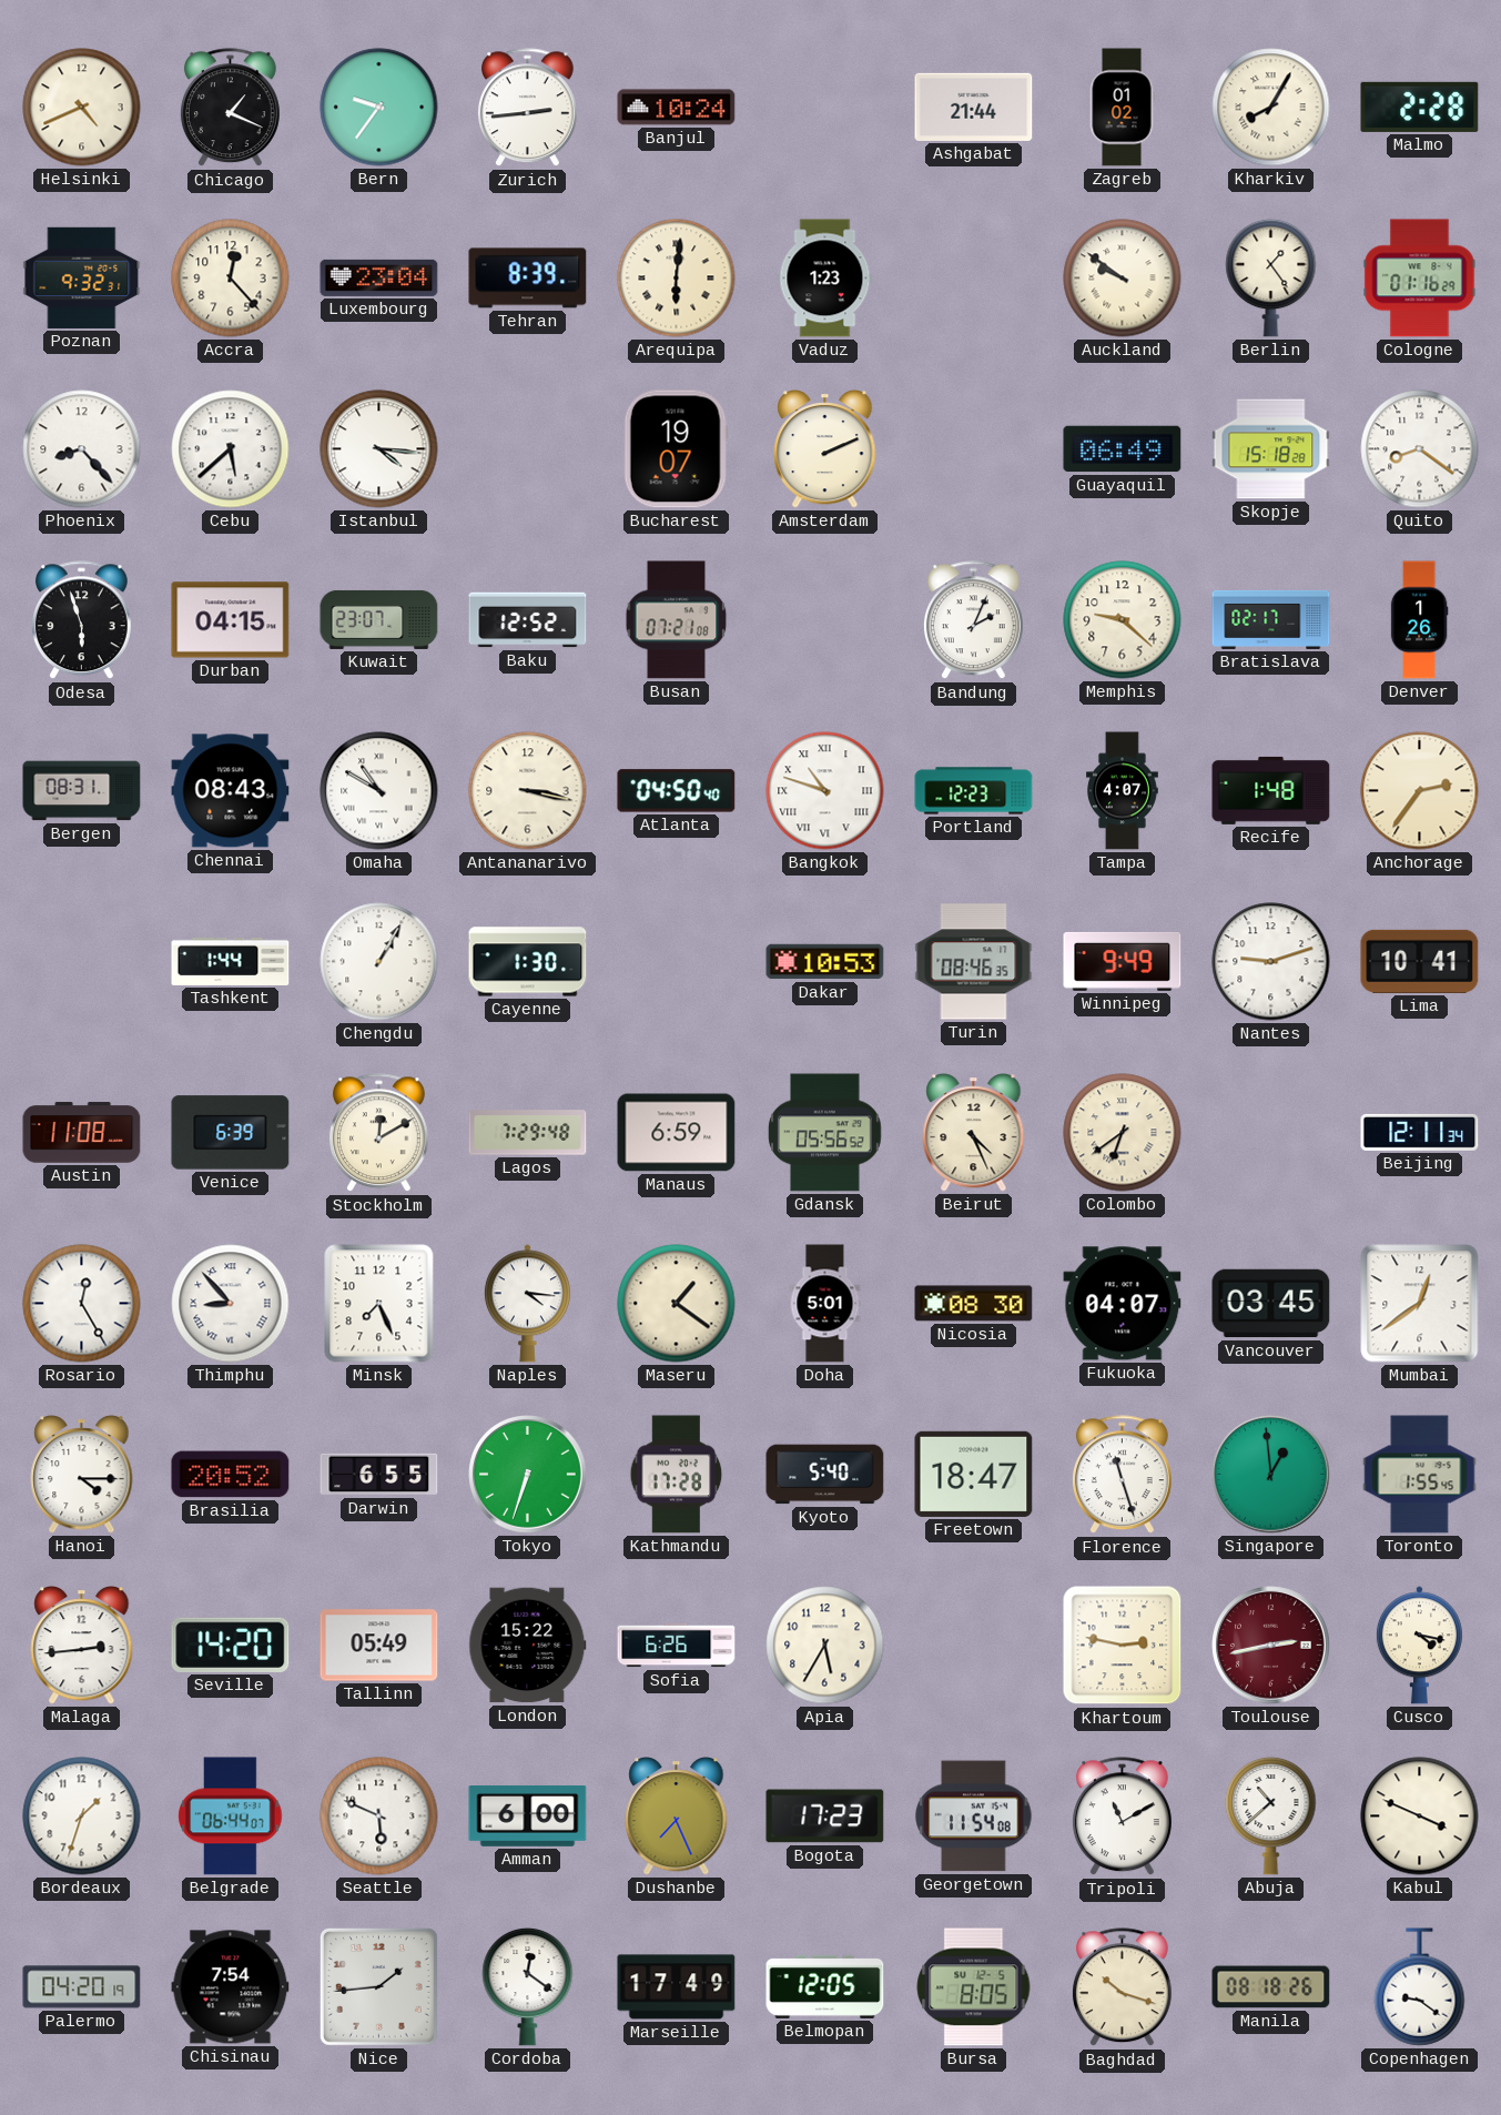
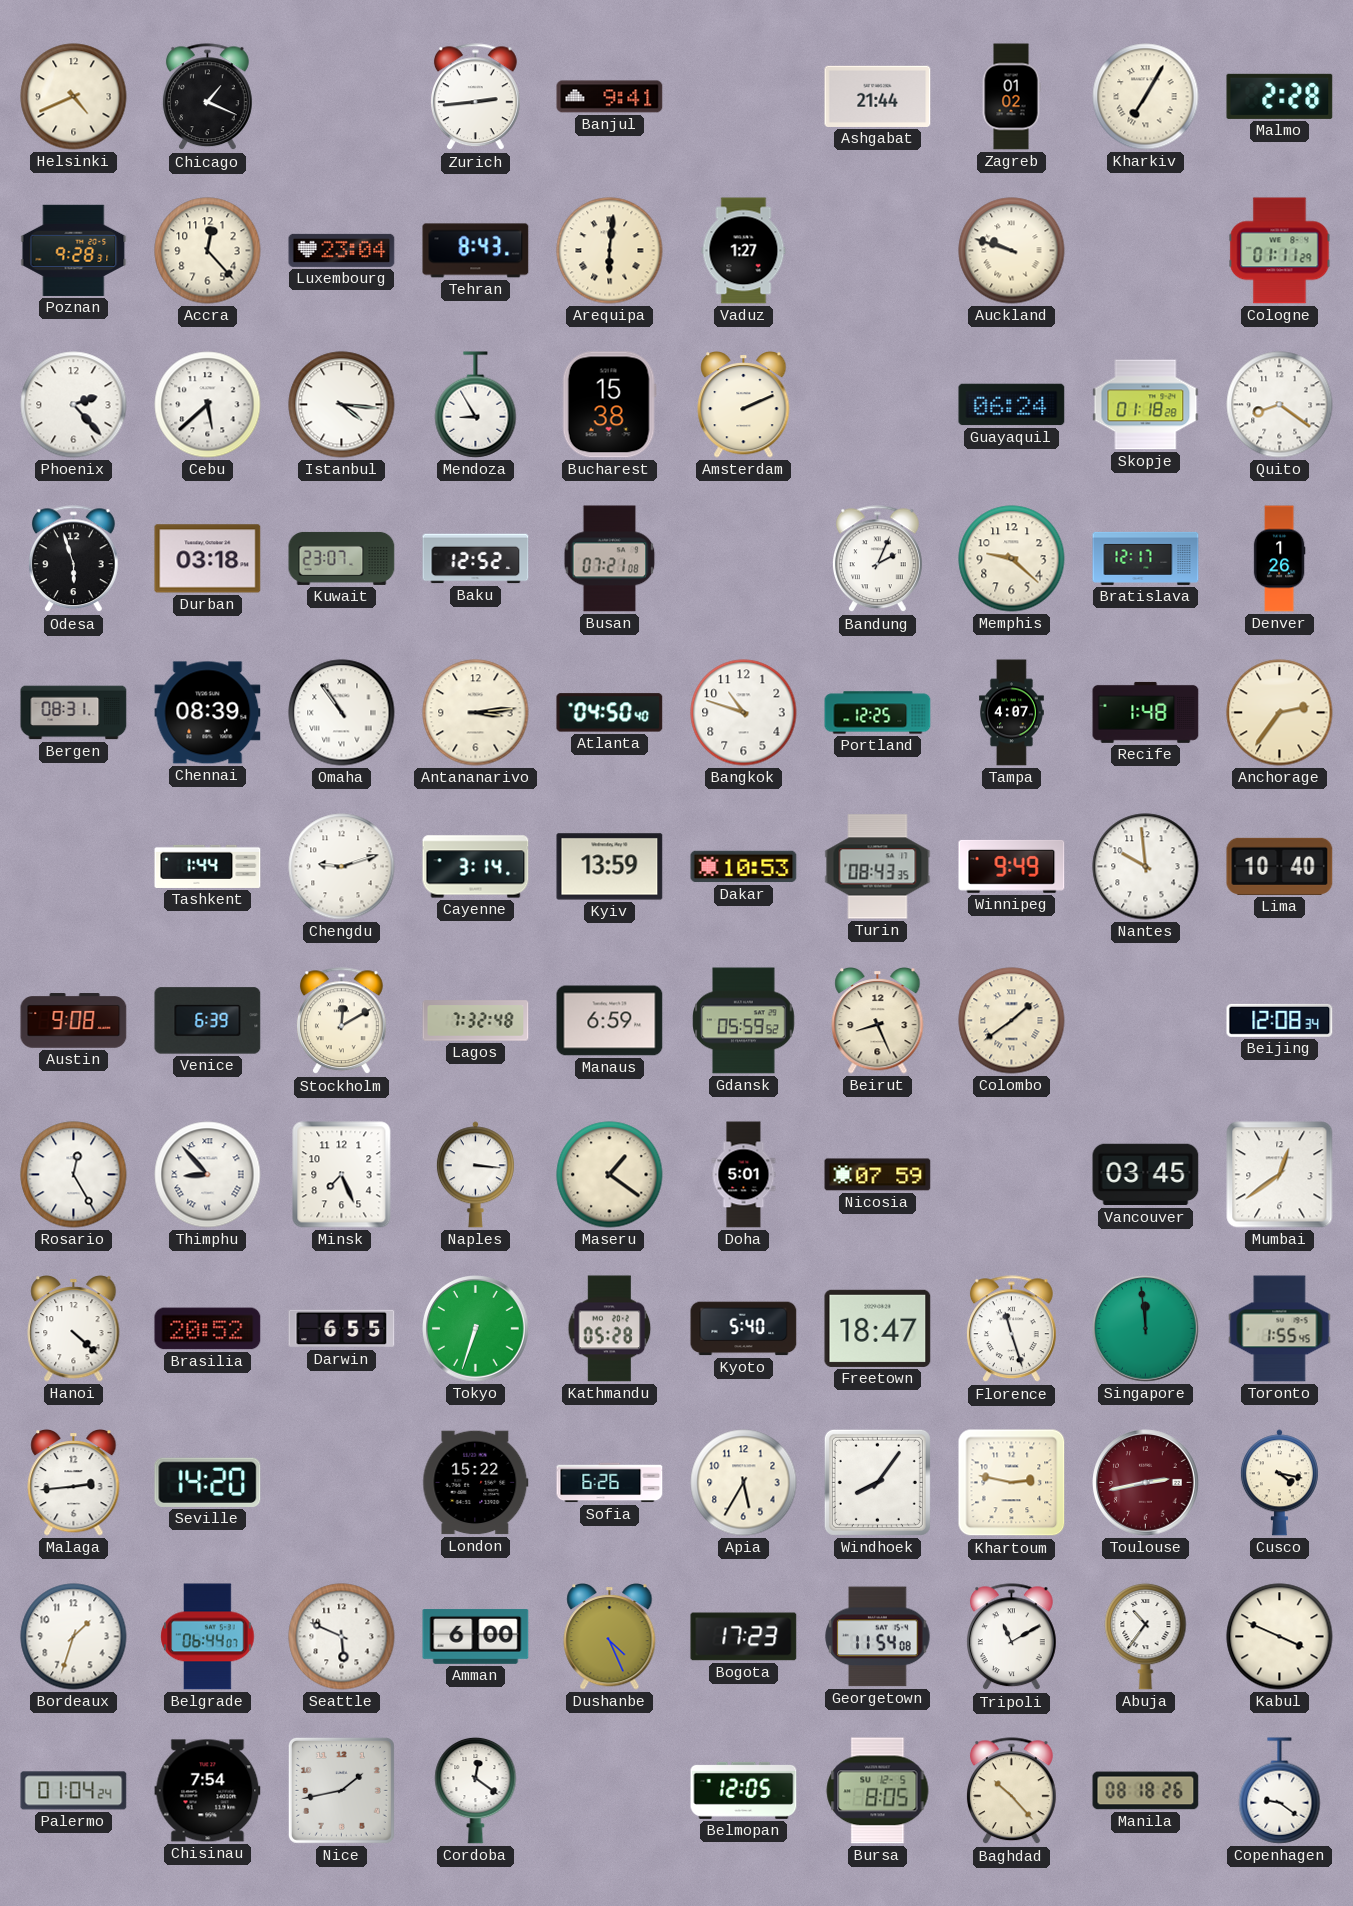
Bern: 9:36 -> none
Banjul: 10:24 -> 9:41
Kharkiv: 8:05 -> 7:05
Poznan: 9:32 -> 9:28
Tehran: 8:39 -> 8:43
Vaduz: 1:23 -> 1:27
Auckland: 9:51 -> 9:48
Berlin: 1:24 -> none
Cologne: 01:16 -> 01:11
Phoenix: 8:23 -> 2:23
Mendoza: none -> 8:55
Bucharest: 19:07 -> 15:38
Guayaquil: 06:49 -> 06:24
Skopje: 15:18 -> 01:18
Durban: 04:15 -> 03:18
Bratislava: 02:17 -> 12:17
Chennai: 08:43 -> 08:39
Omaha: 10:50 -> 10:54
Antananarivo: 3:17 -> 3:14
Bangkok numerals: Roman -> Arabic
Portland: 12:23 -> 12:25
Chengdu: 1:05 -> 9:12
Cayenne: 1:30 -> 3:14
Kyiv: none -> 13:59
Turin: 08:46 -> 08:43
Nantes: 9:12 -> 9:59
Lima: 10:41 -> 10:40
Austin: 11:08 -> 9:08
Lagos: 7:29 -> 7:32
Gdansk: 05:56 -> 05:59
Beirut: 4:26 -> 8:26
Colombo: 6:39 -> 1:39
Beijing: 12:11 -> 12:08
Naples: 4:16 -> 3:16
Nicosia: 08:30 -> 07:59
Fukuoka: 04:07 -> none
Hanoi: 4:15 -> 4:22
Kathmandu: 17:28 -> 05:28
Singapore: 12:59 -> 11:59
Tallinn: 05:49 -> none
Windhoek: none -> 8:06
Dushanbe: 7:26 -> 4:26
Abuja: 10:38 -> 10:36
Palermo: 04:20 -> 01:04
Nice: 1:44 -> 1:43
Marseille: 17:49 -> none
Baghdad: 10:18 -> 10:23
